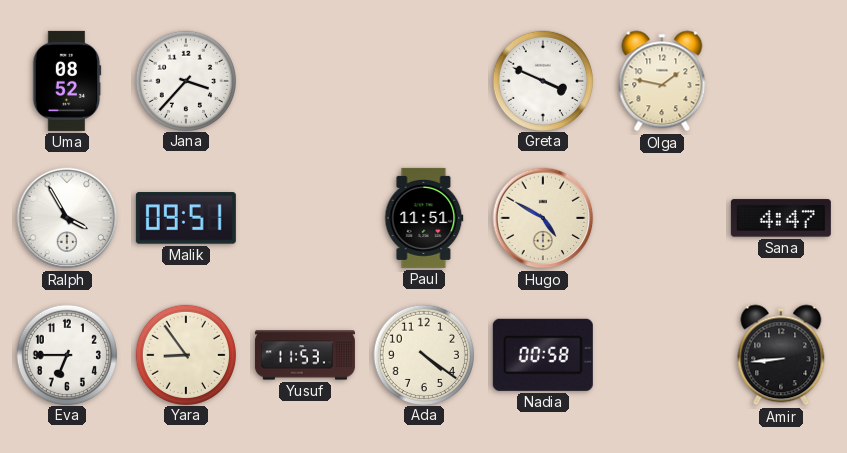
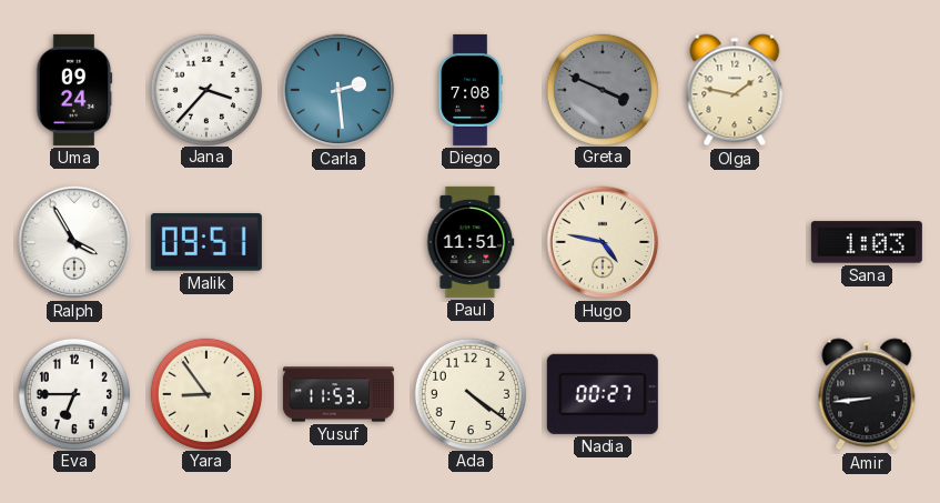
Uma: 08:52 -> 09:24
Carla: none -> 2:29
Diego: none -> 7:08
Greta dial: white -> grey
Hugo: 4:50 -> 4:47
Sana: 4:47 -> 1:03
Nadia: 00:58 -> 00:27
